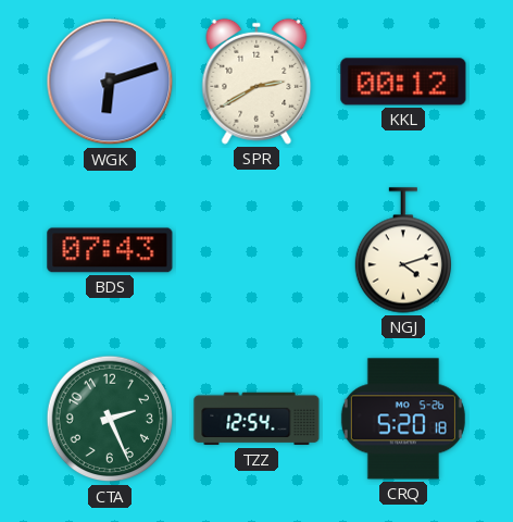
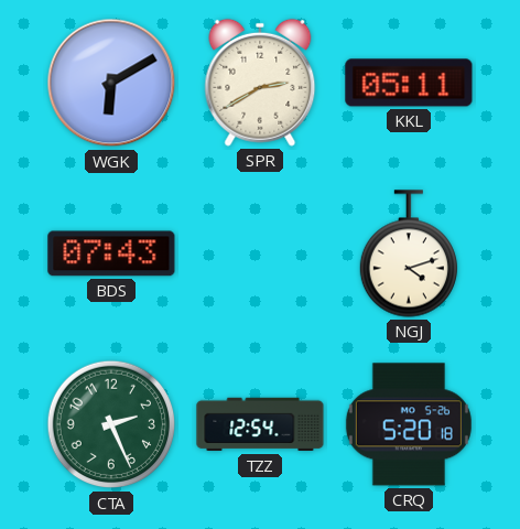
WGK: 6:12 -> 6:10
KKL: 00:12 -> 05:11
